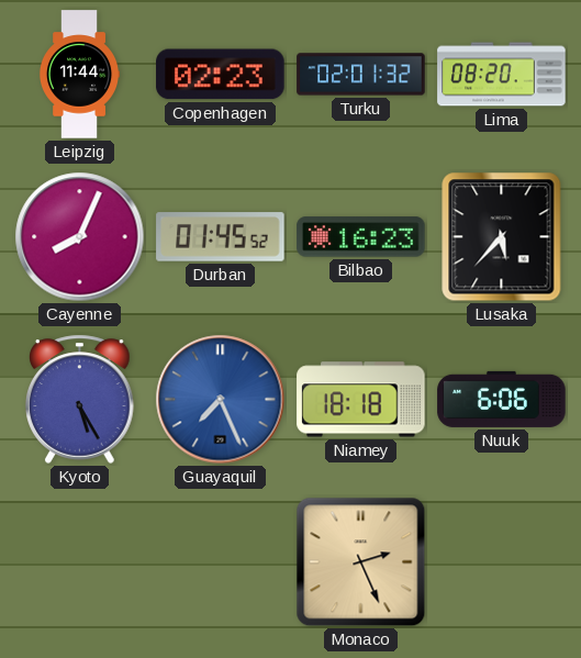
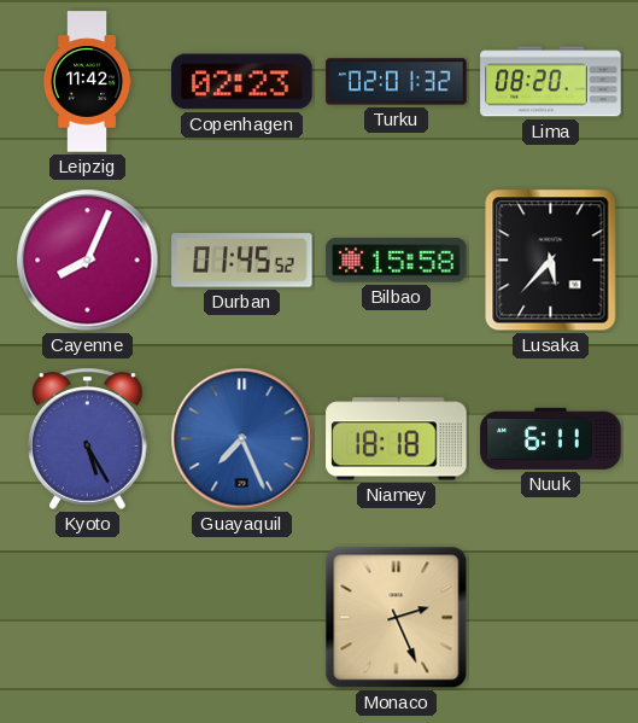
Leipzig: 11:44 -> 11:42
Bilbao: 16:23 -> 15:58
Nuuk: 6:06 -> 6:11
